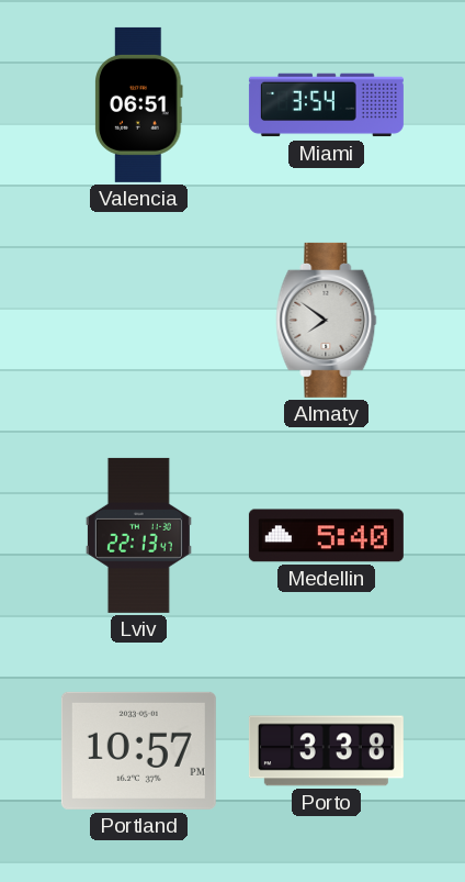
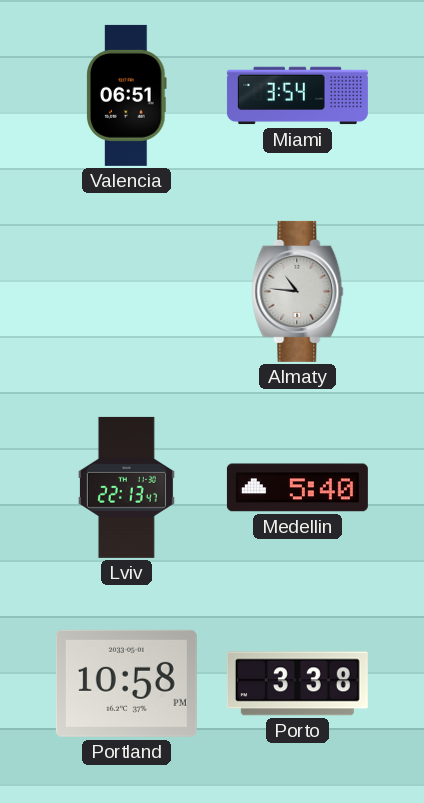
Almaty: 7:51 -> 10:46
Portland: 10:57 -> 10:58
